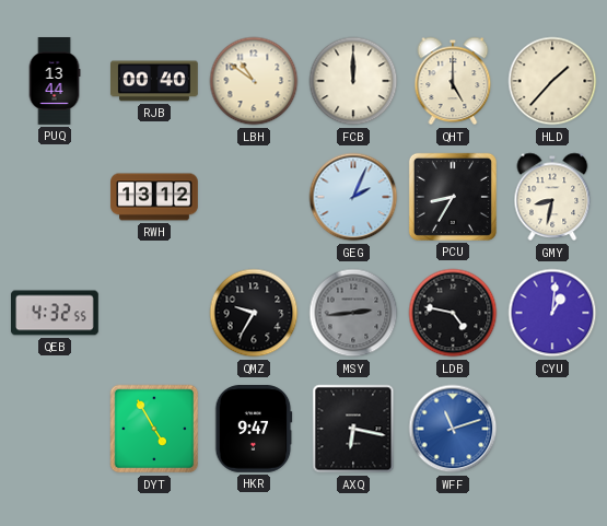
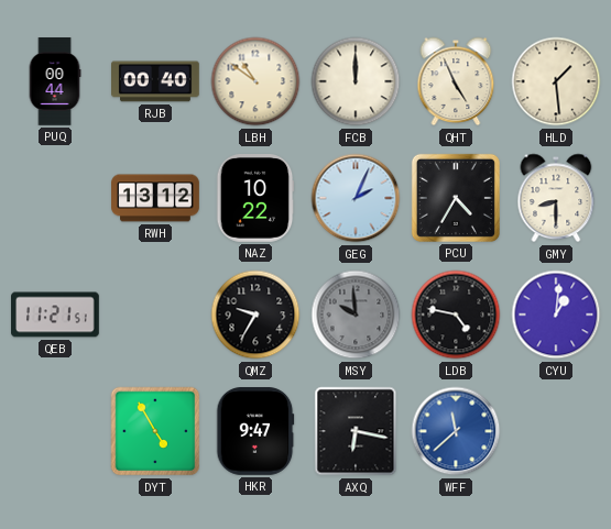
PUQ: 13:44 -> 00:44
QHT: 5:00 -> 4:56
HLD: 1:37 -> 1:29
NAZ: none -> 10:22
PCU: 8:35 -> 4:35
GMY: 8:32 -> 8:30
QEB: 4:32 -> 11:21
MSY: 2:44 -> 9:59
WFF: 11:12 -> 11:38
